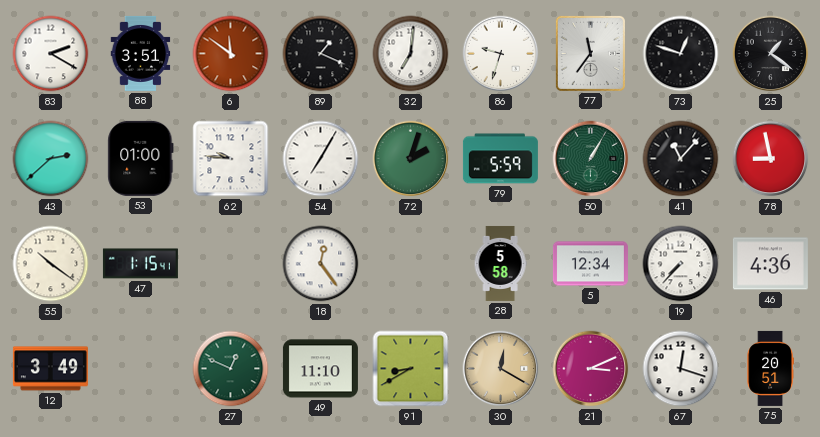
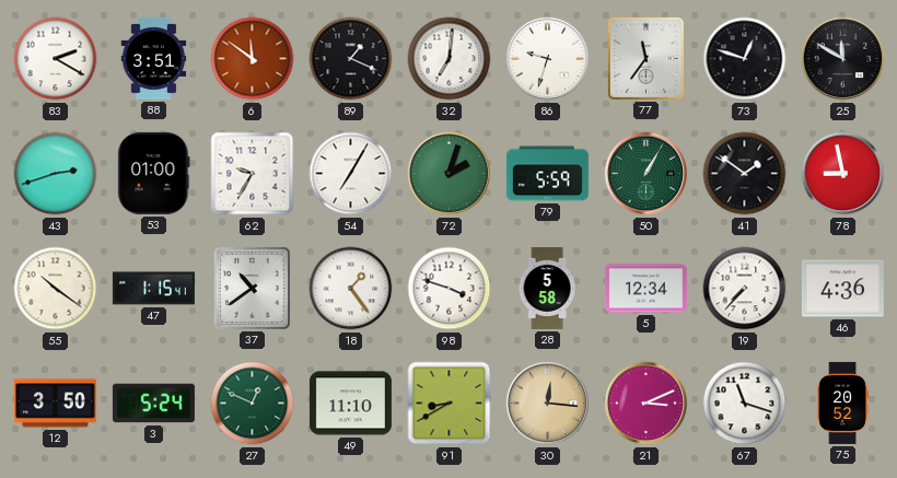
25: 1:21 -> 11:50
43: 2:38 -> 2:42
62: 9:46 -> 9:35
41: 11:07 -> 1:51
37: none -> 10:39
18: 12:24 -> 1:24
98: none -> 3:48
12: 3:49 -> 3:50
3: none -> 5:24
30: 12:20 -> 12:16
67: 12:18 -> 11:18
75: 20:51 -> 20:52
